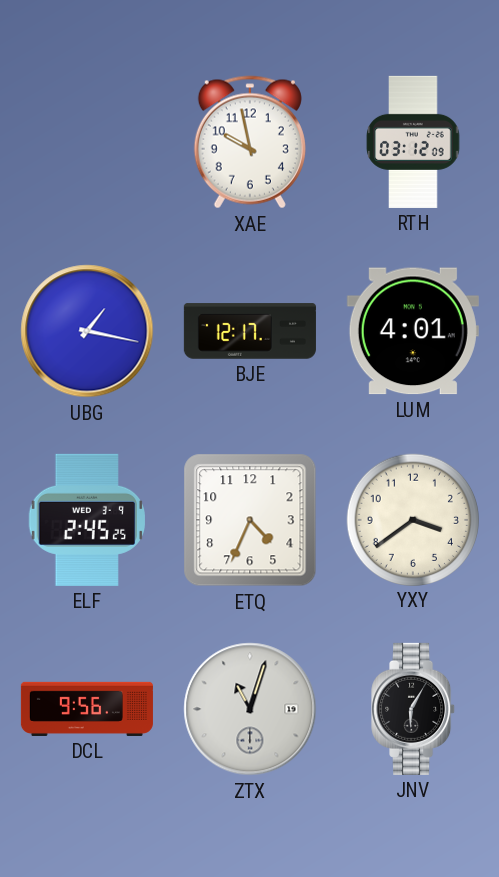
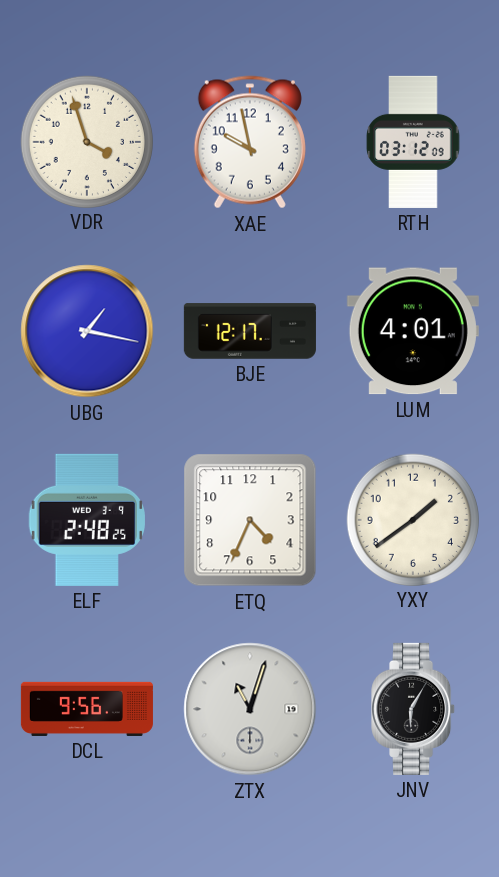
VDR: none -> 3:57
ELF: 2:45 -> 2:48
YXY: 3:39 -> 1:39
